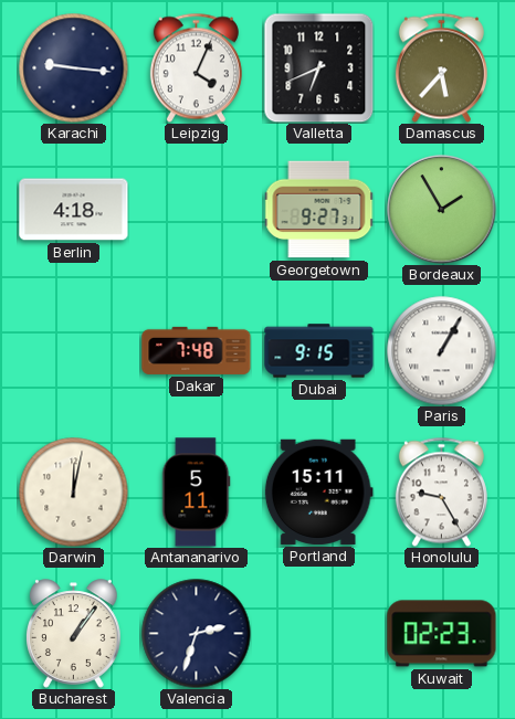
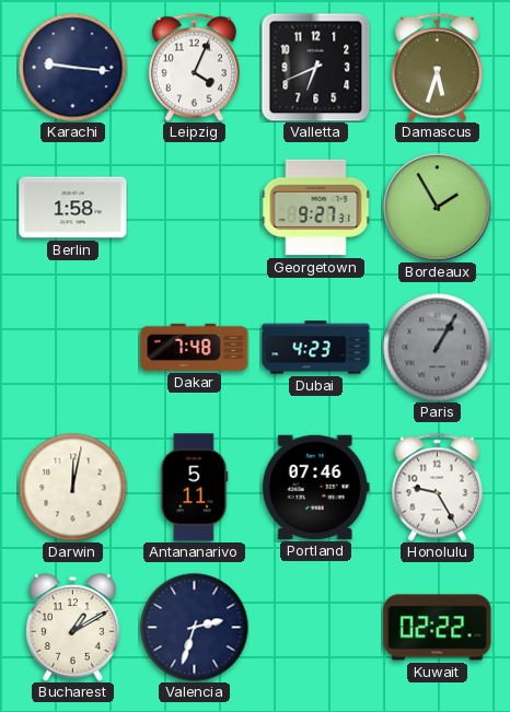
Damascus: 5:37 -> 5:33
Berlin: 4:18 -> 1:58
Dubai: 9:15 -> 4:23
Paris dial: white -> grey
Portland: 15:11 -> 07:46
Bucharest: 1:06 -> 1:10
Kuwait: 02:23 -> 02:22
